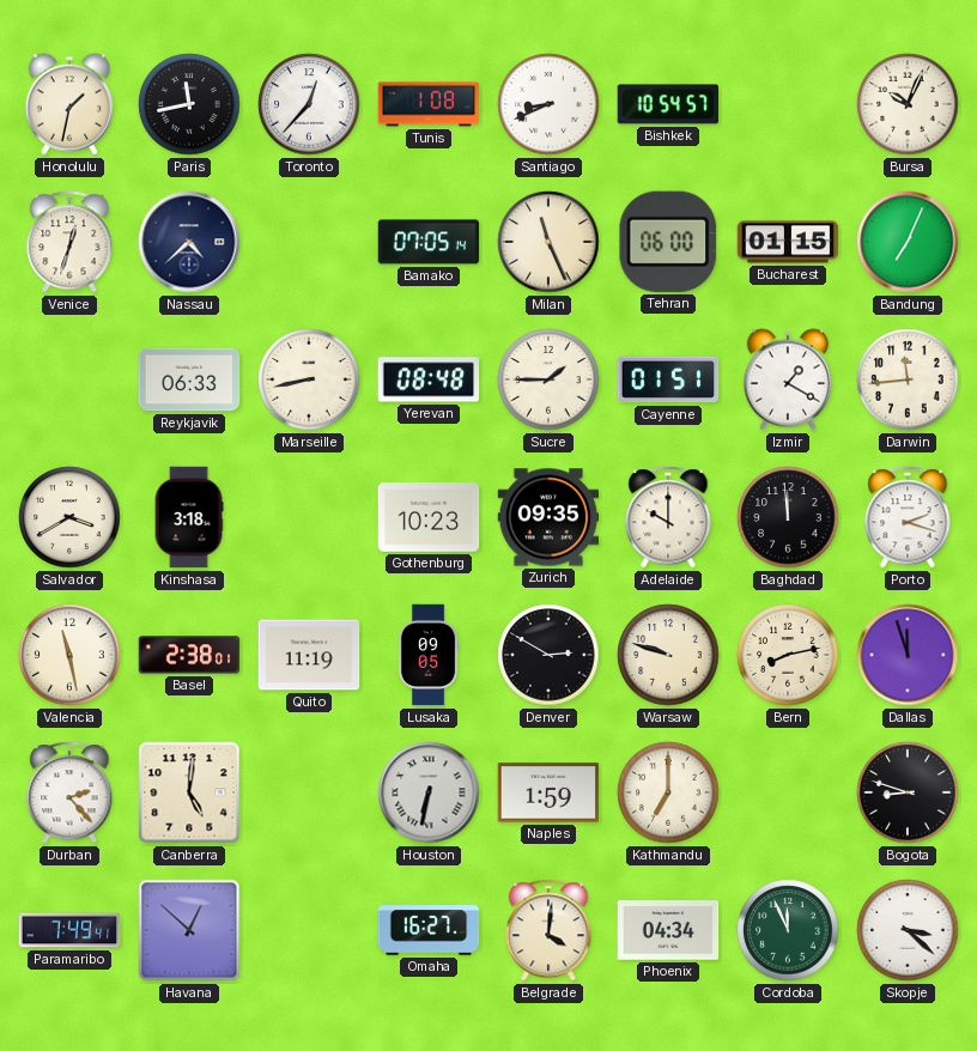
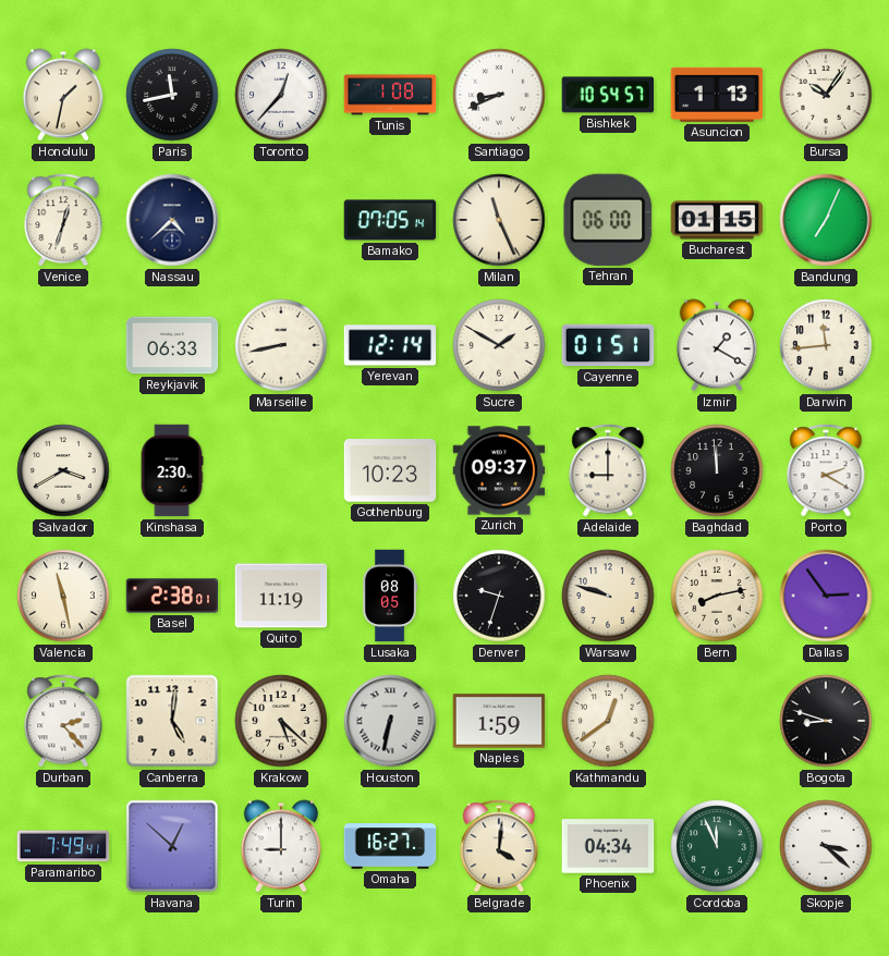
Asuncion: none -> 1:13
Bursa: 10:04 -> 10:06
Yerevan: 08:48 -> 12:14
Sucre: 1:45 -> 1:50
Kinshasa: 3:18 -> 2:30
Zurich: 09:35 -> 09:37
Adelaide: 10:00 -> 9:00
Porto: 2:18 -> 2:20
Lusaka: 09:05 -> 08:05
Denver: 2:50 -> 9:33
Dallas: 11:57 -> 2:54
Krakow: none -> 5:22
Kathmandu: 7:00 -> 12:39
Turin: none -> 9:00
